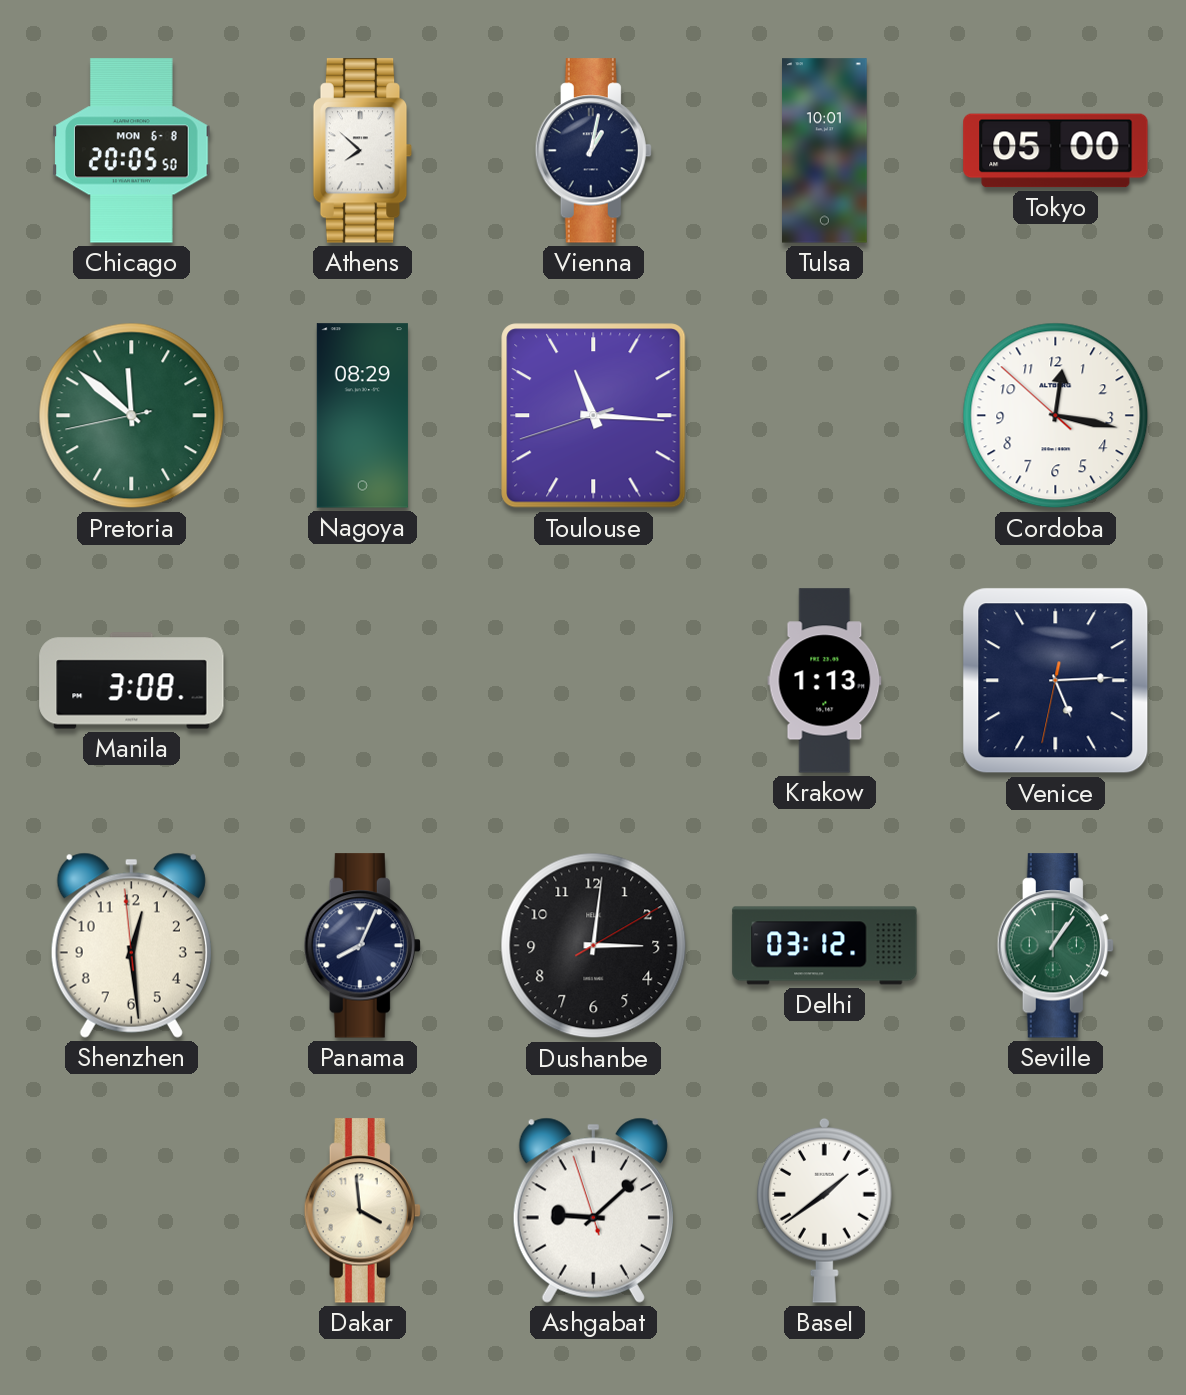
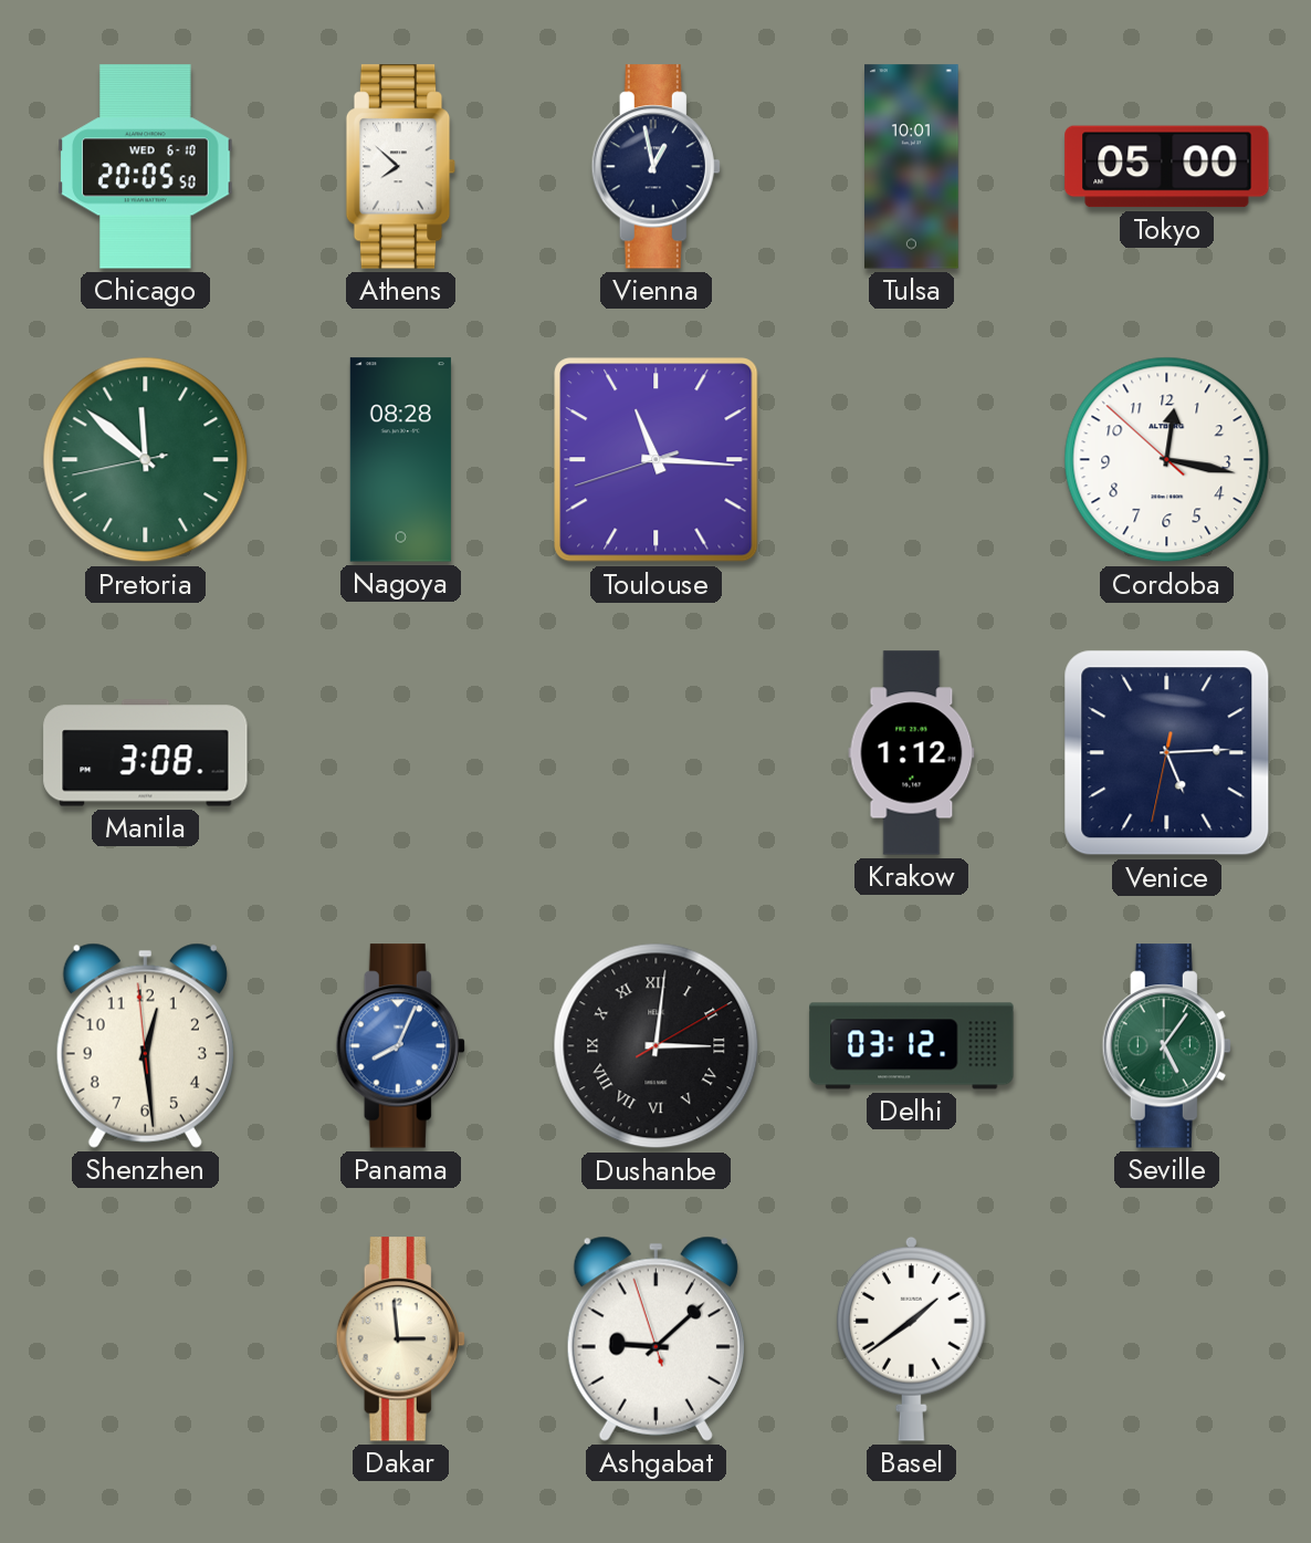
Chicago date: MON 6-8 -> WED 6-10
Vienna: 1:02 -> 12:58
Nagoya: 08:29 -> 08:28
Krakow: 1:13 -> 1:12
Panama dial: navy -> blue
Dushanbe numerals: Arabic -> Roman
Seville: 1:06 -> 5:06
Dakar: 3:59 -> 2:59
